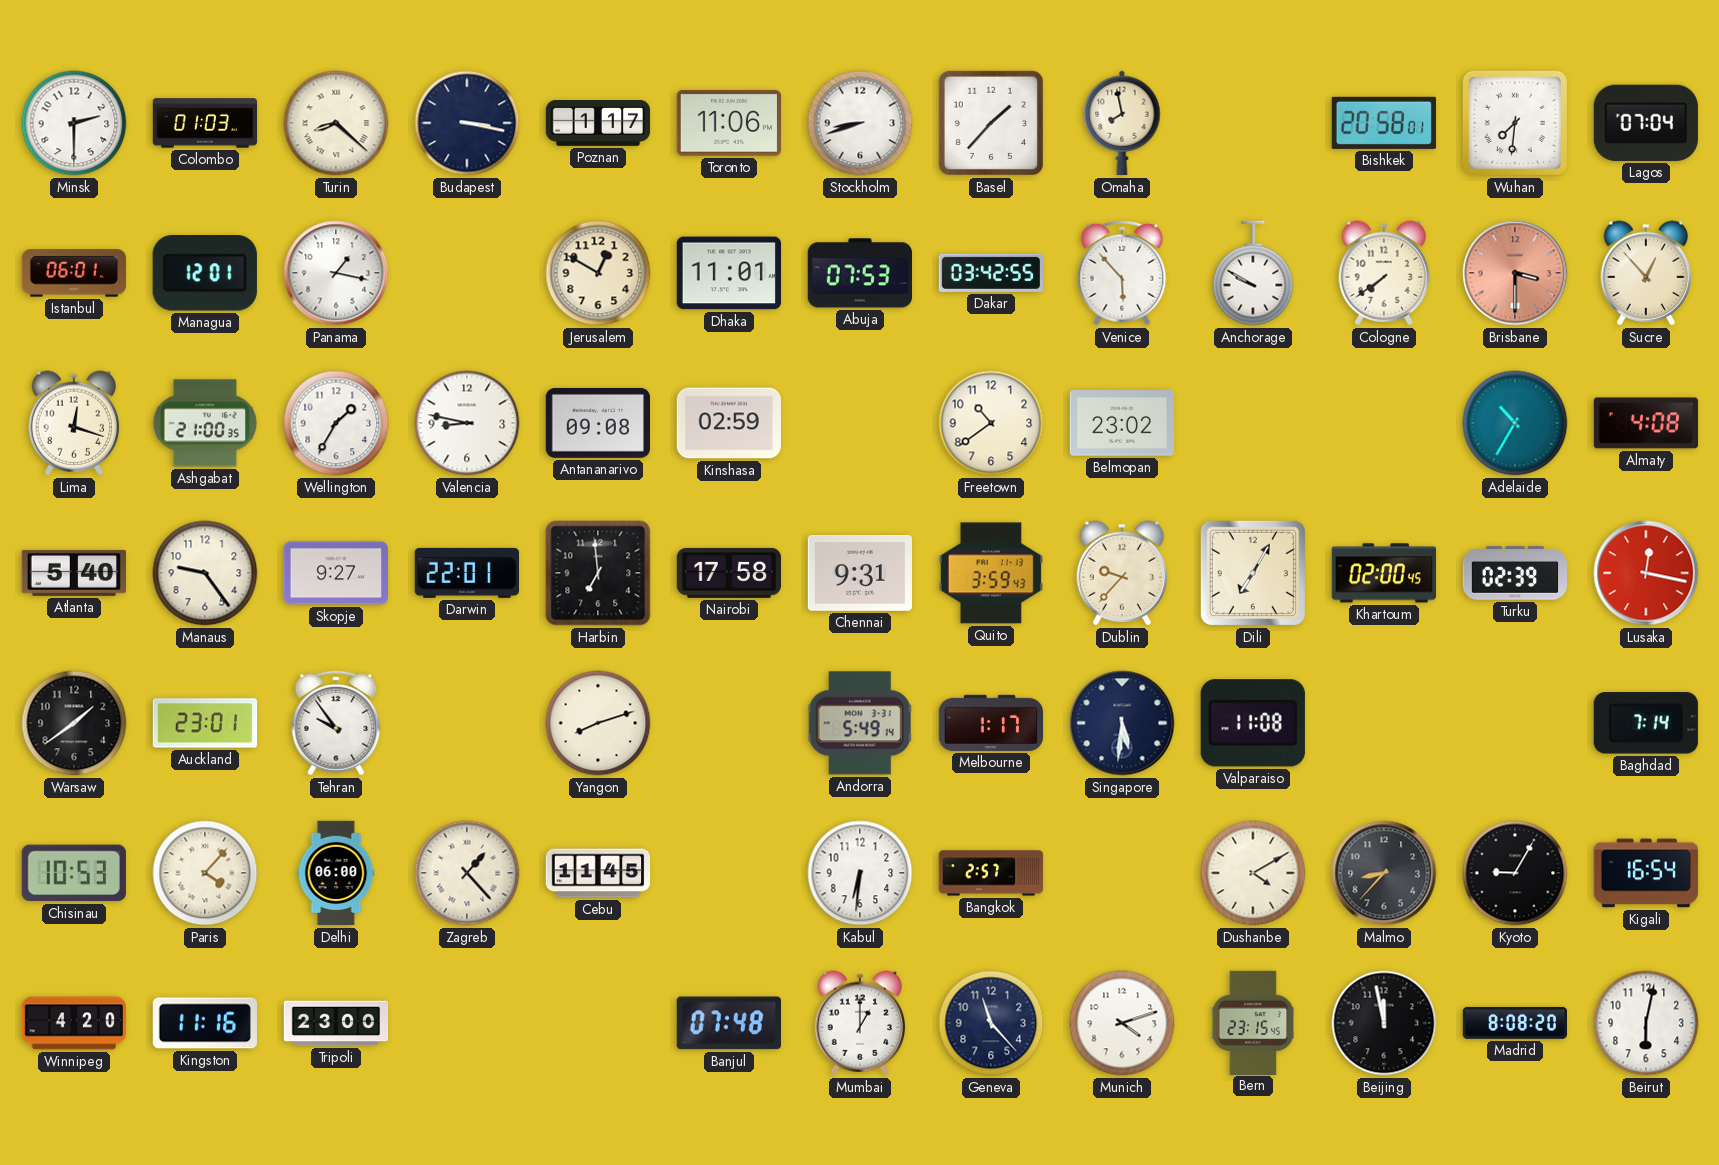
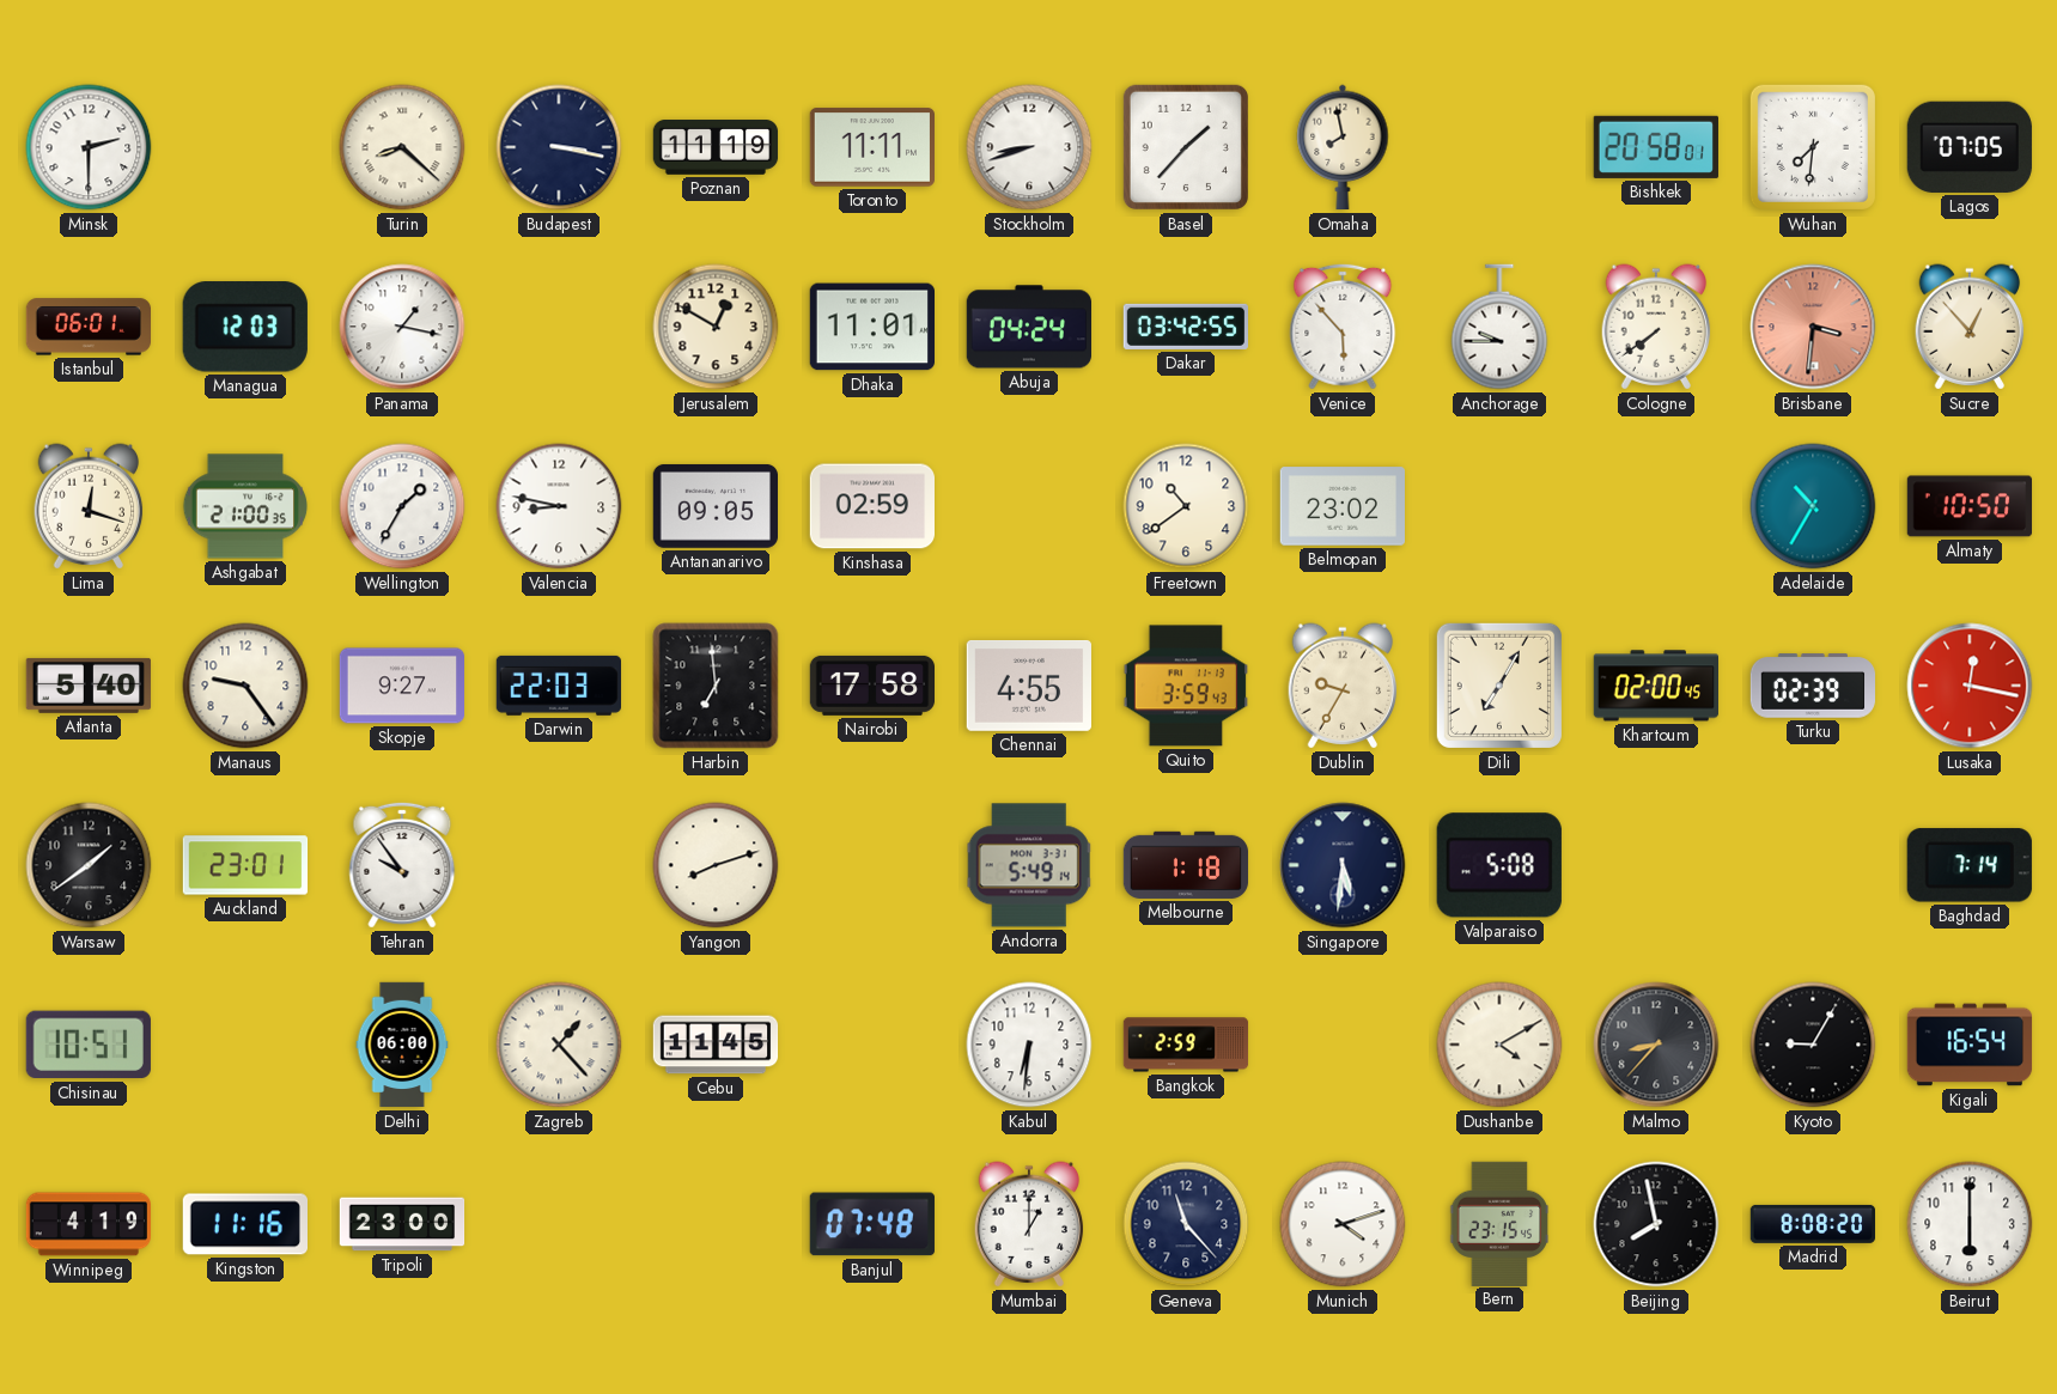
Colombo: 01:03 -> none
Poznan: 1:17 -> 11:19
Toronto: 11:06 -> 11:11
Lagos: 07:04 -> 07:05
Managua: 12:01 -> 12:03
Abuja: 07:53 -> 04:24
Anchorage: 9:50 -> 9:45
Brisbane: 3:30 -> 3:31
Antananarivo: 09:08 -> 09:05
Almaty: 4:08 -> 10:50
Darwin: 22:01 -> 22:03
Chennai: 9:31 -> 4:55
Dublin: 9:37 -> 9:35
Melbourne: 1:17 -> 1:18
Valparaiso: 11:08 -> 5:08
Chisinau: 10:53 -> 10:51
Paris: 4:07 -> none
Bangkok: 2:57 -> 2:59
Winnipeg: 4:20 -> 4:19
Beijing: 11:58 -> 7:58
Beirut: 6:02 -> 6:00
